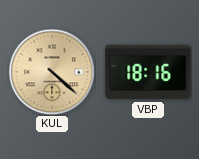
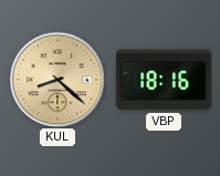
KUL: 4:22 -> 8:22
